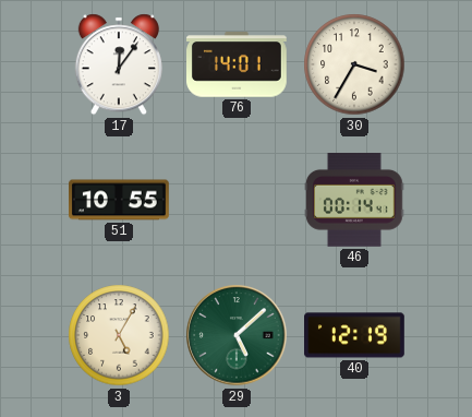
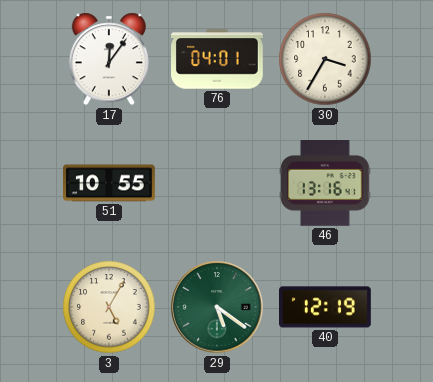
76: 14:01 -> 04:01
46: 00:14 -> 13:16
29: 5:08 -> 5:21
